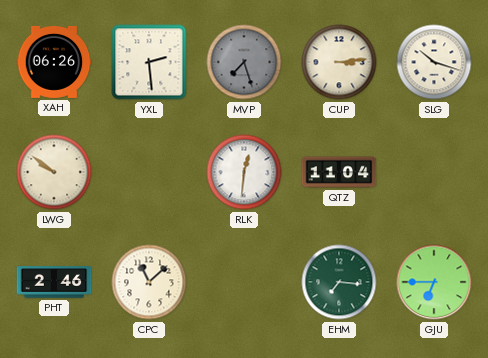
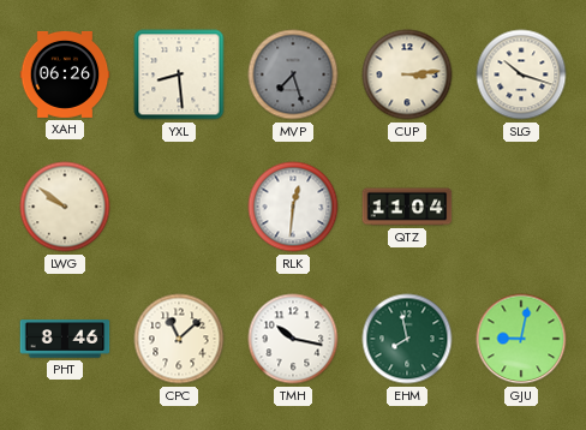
YXL: 2:29 -> 8:29
PHT: 2:46 -> 8:46
TMH: none -> 10:17
EHM: 7:16 -> 7:58
GJU: 6:45 -> 9:02
